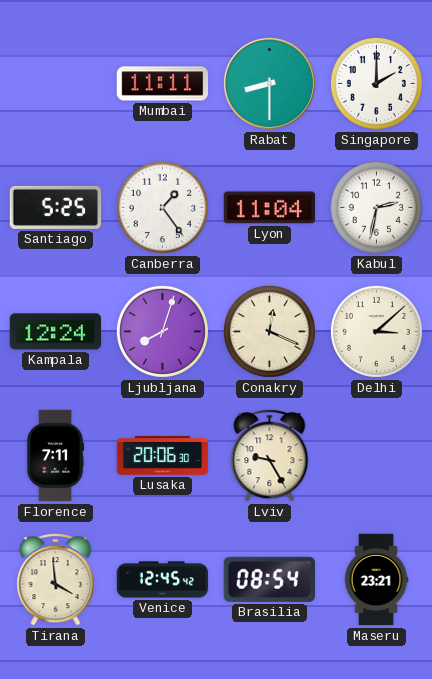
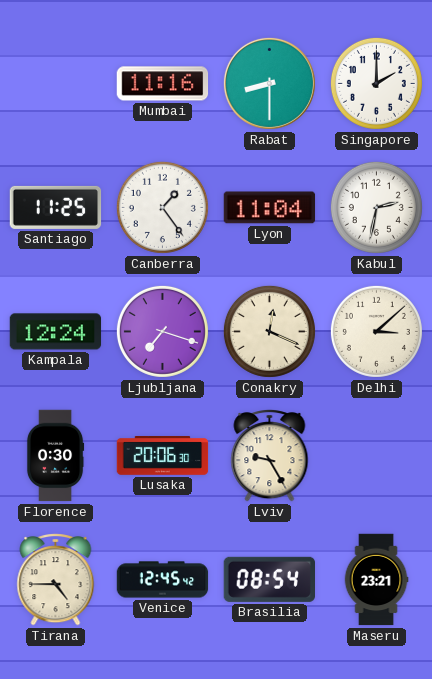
Mumbai: 11:11 -> 11:16
Santiago: 5:25 -> 11:25
Ljubljana: 8:03 -> 7:18
Florence: 7:11 -> 0:30
Tirana: 3:59 -> 4:45
